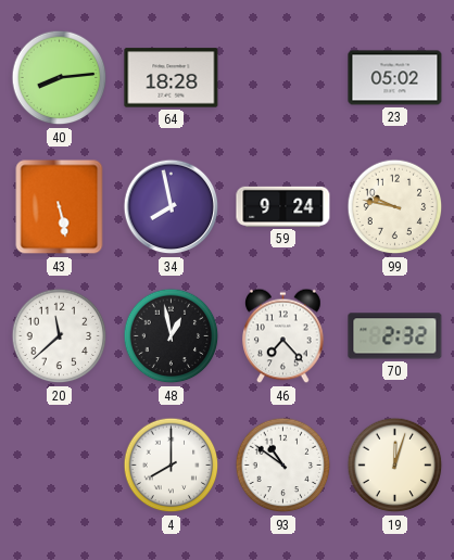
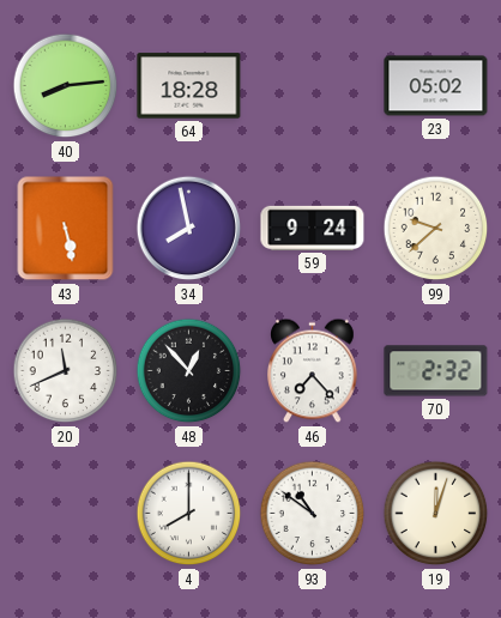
99: 9:47 -> 9:38
20: 11:38 -> 11:41
48: 12:58 -> 12:53
